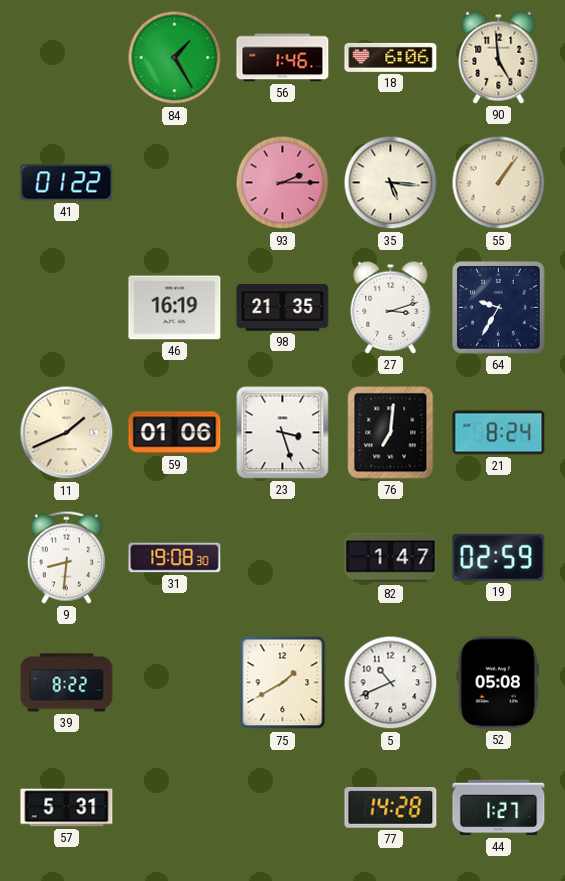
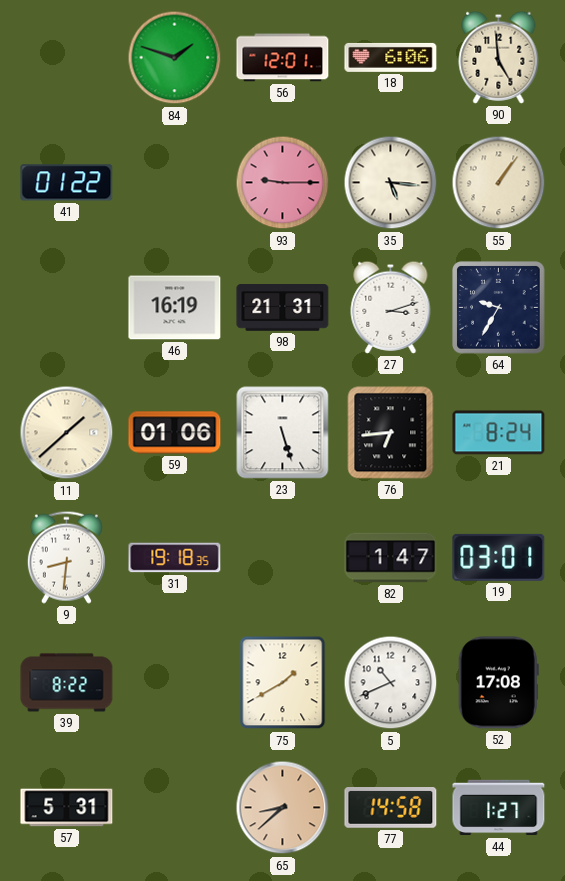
84: 1:25 -> 1:48
56: 1:46 -> 12:01
93: 2:15 -> 9:15
98: 21:35 -> 21:31
11: 1:41 -> 1:38
23: 3:27 -> 5:27
76: 7:01 -> 6:44
31: 19:08 -> 19:18
19: 02:59 -> 03:01
52: 05:08 -> 17:08
65: none -> 8:38
77: 14:28 -> 14:58
